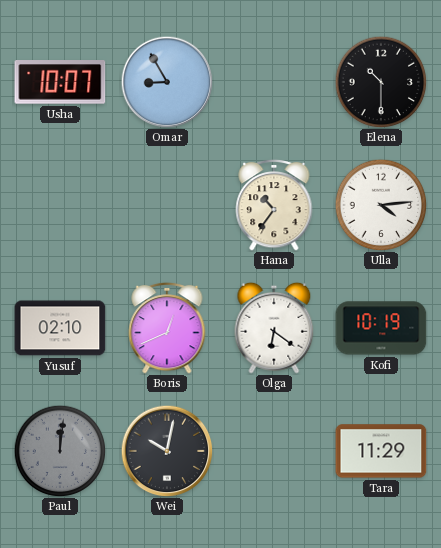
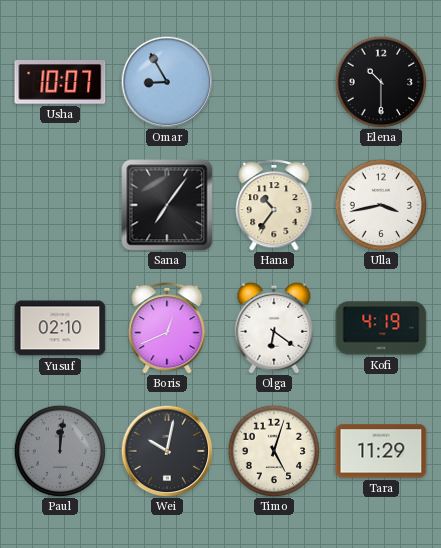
Sana: none -> 7:06
Ulla: 4:14 -> 3:43
Kofi: 10:19 -> 4:19
Timo: none -> 5:03
